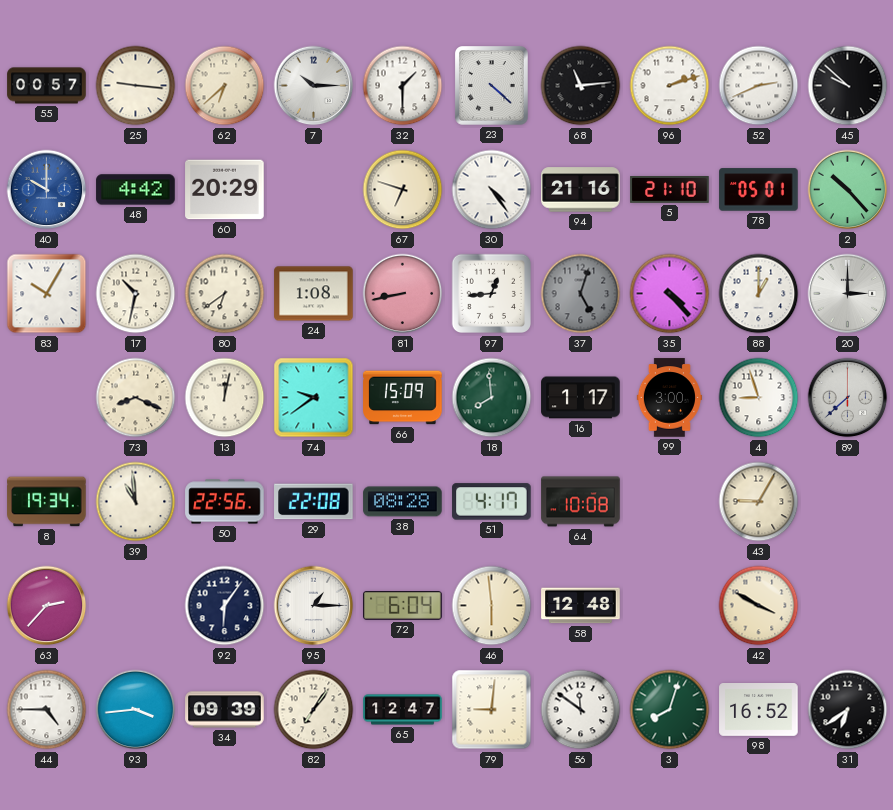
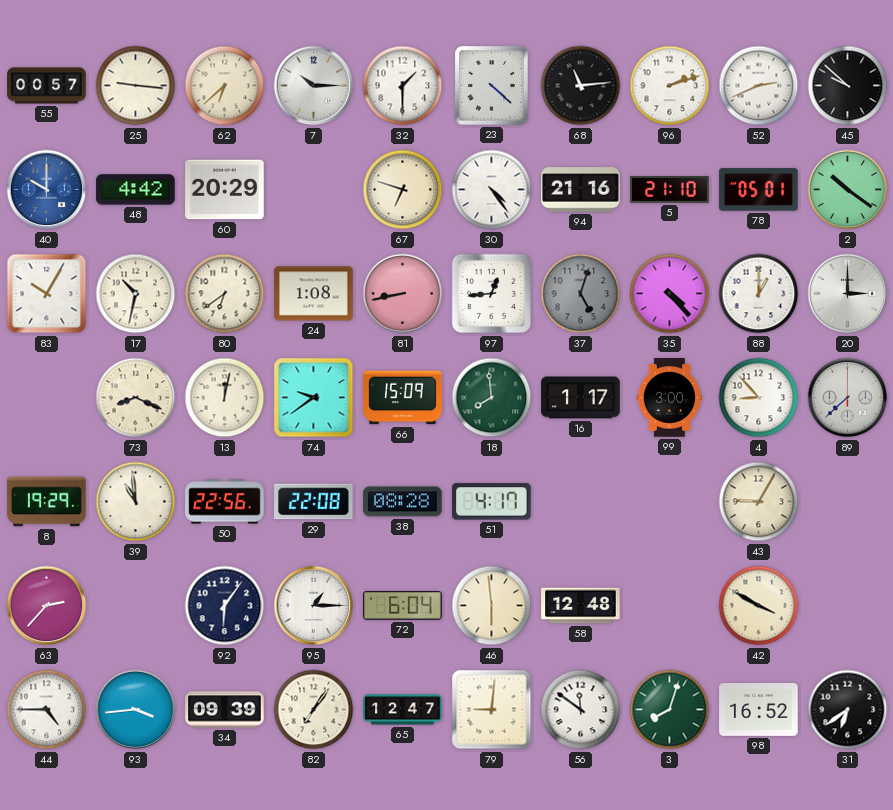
2: 10:23 -> 10:21
4: 8:57 -> 8:53
8: 19:34 -> 19:29
64: 10:08 -> none
